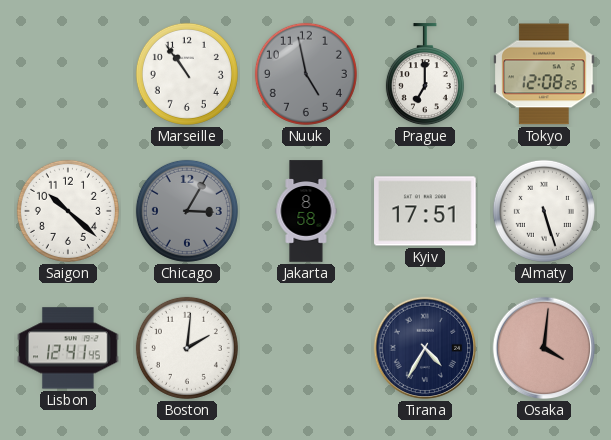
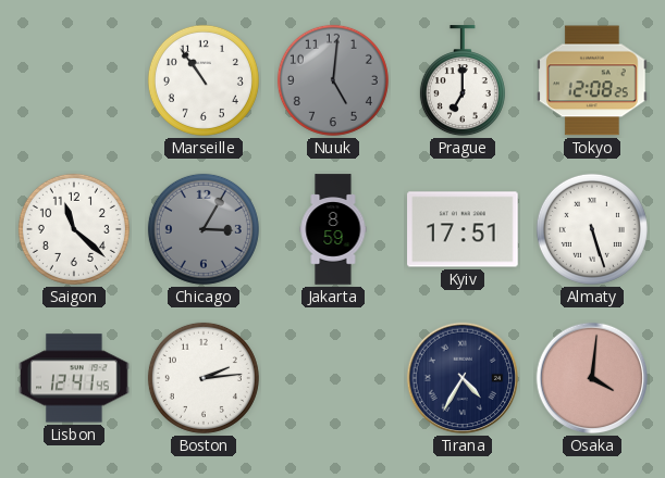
Nuuk: 4:58 -> 5:01
Saigon: 10:22 -> 11:22
Jakarta: 8:58 -> 8:59
Boston: 2:01 -> 2:14
